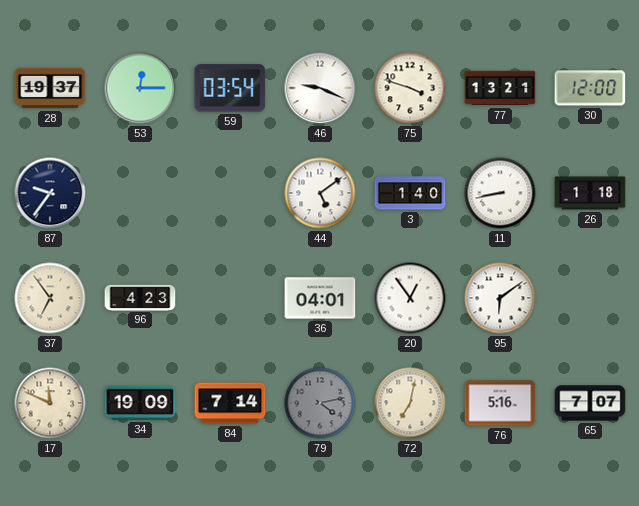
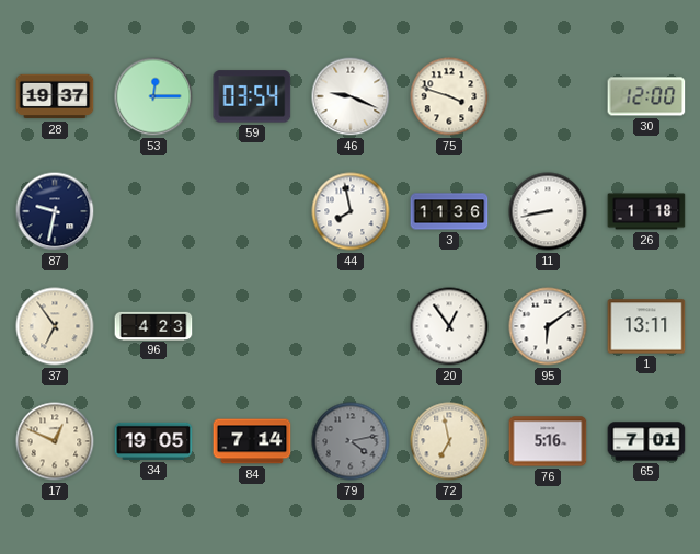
77: 13:21 -> none
87: 9:36 -> 9:32
44: 5:09 -> 7:58
3: 1:40 -> 11:36
36: 04:01 -> none
1: none -> 13:11
17: 11:49 -> 12:49
34: 19:09 -> 19:05
72: 7:02 -> 6:58
65: 7:07 -> 7:01
